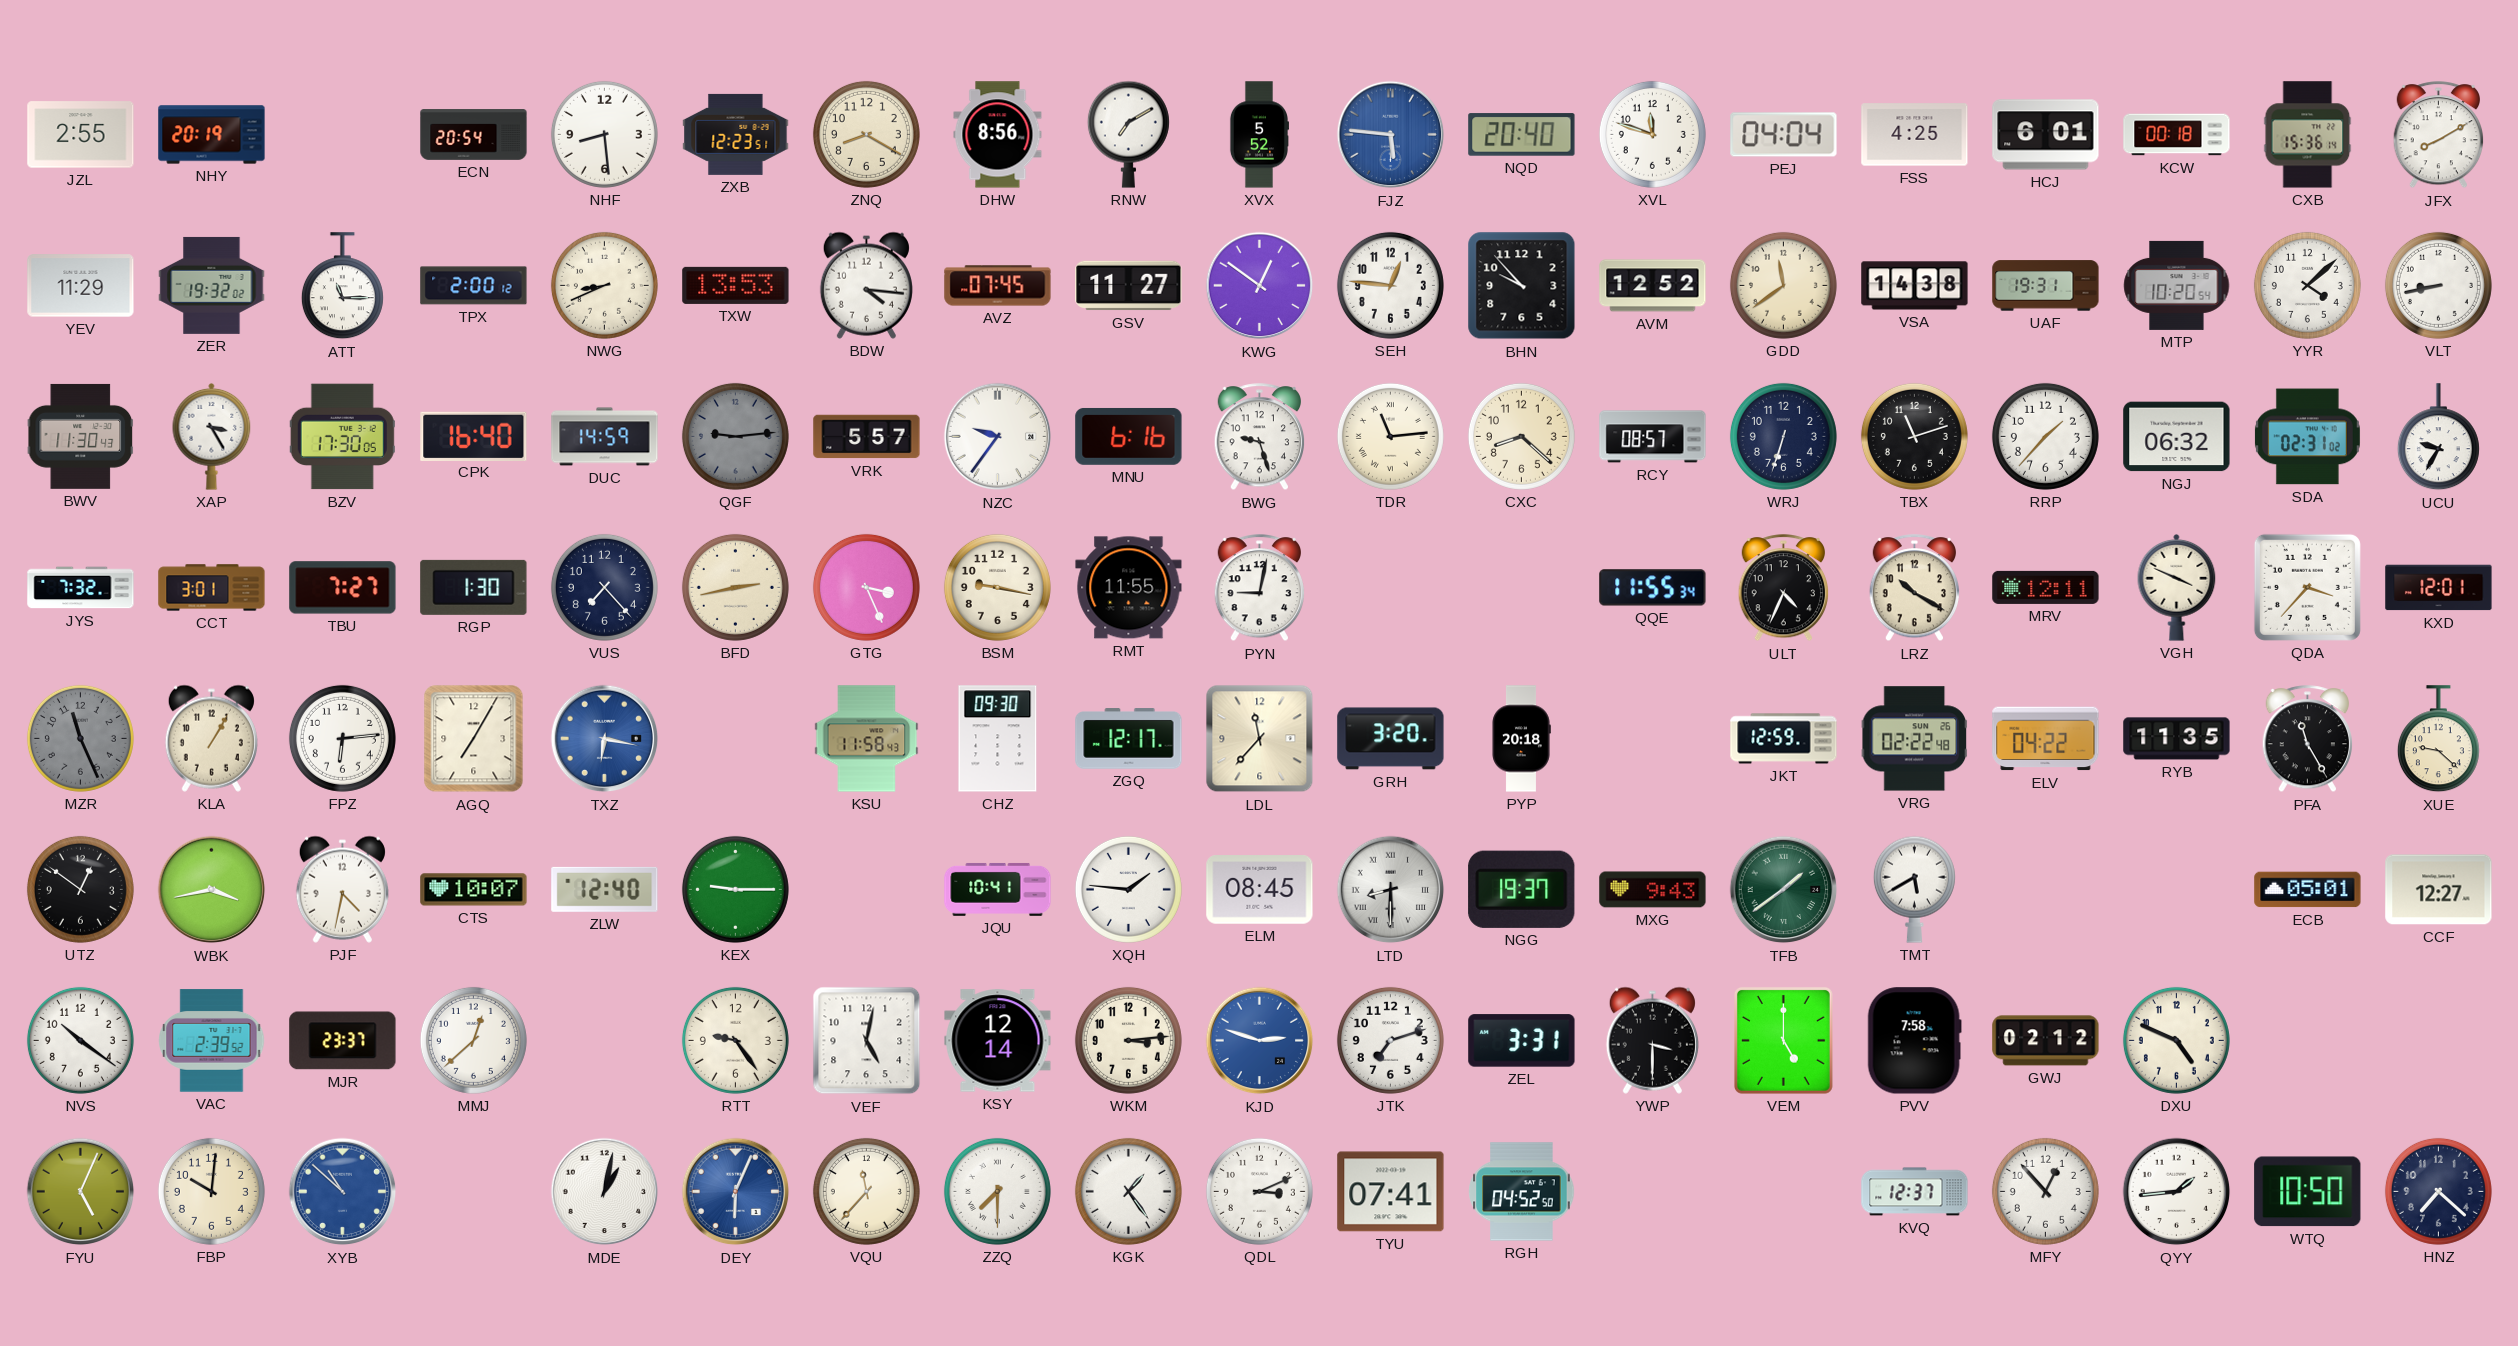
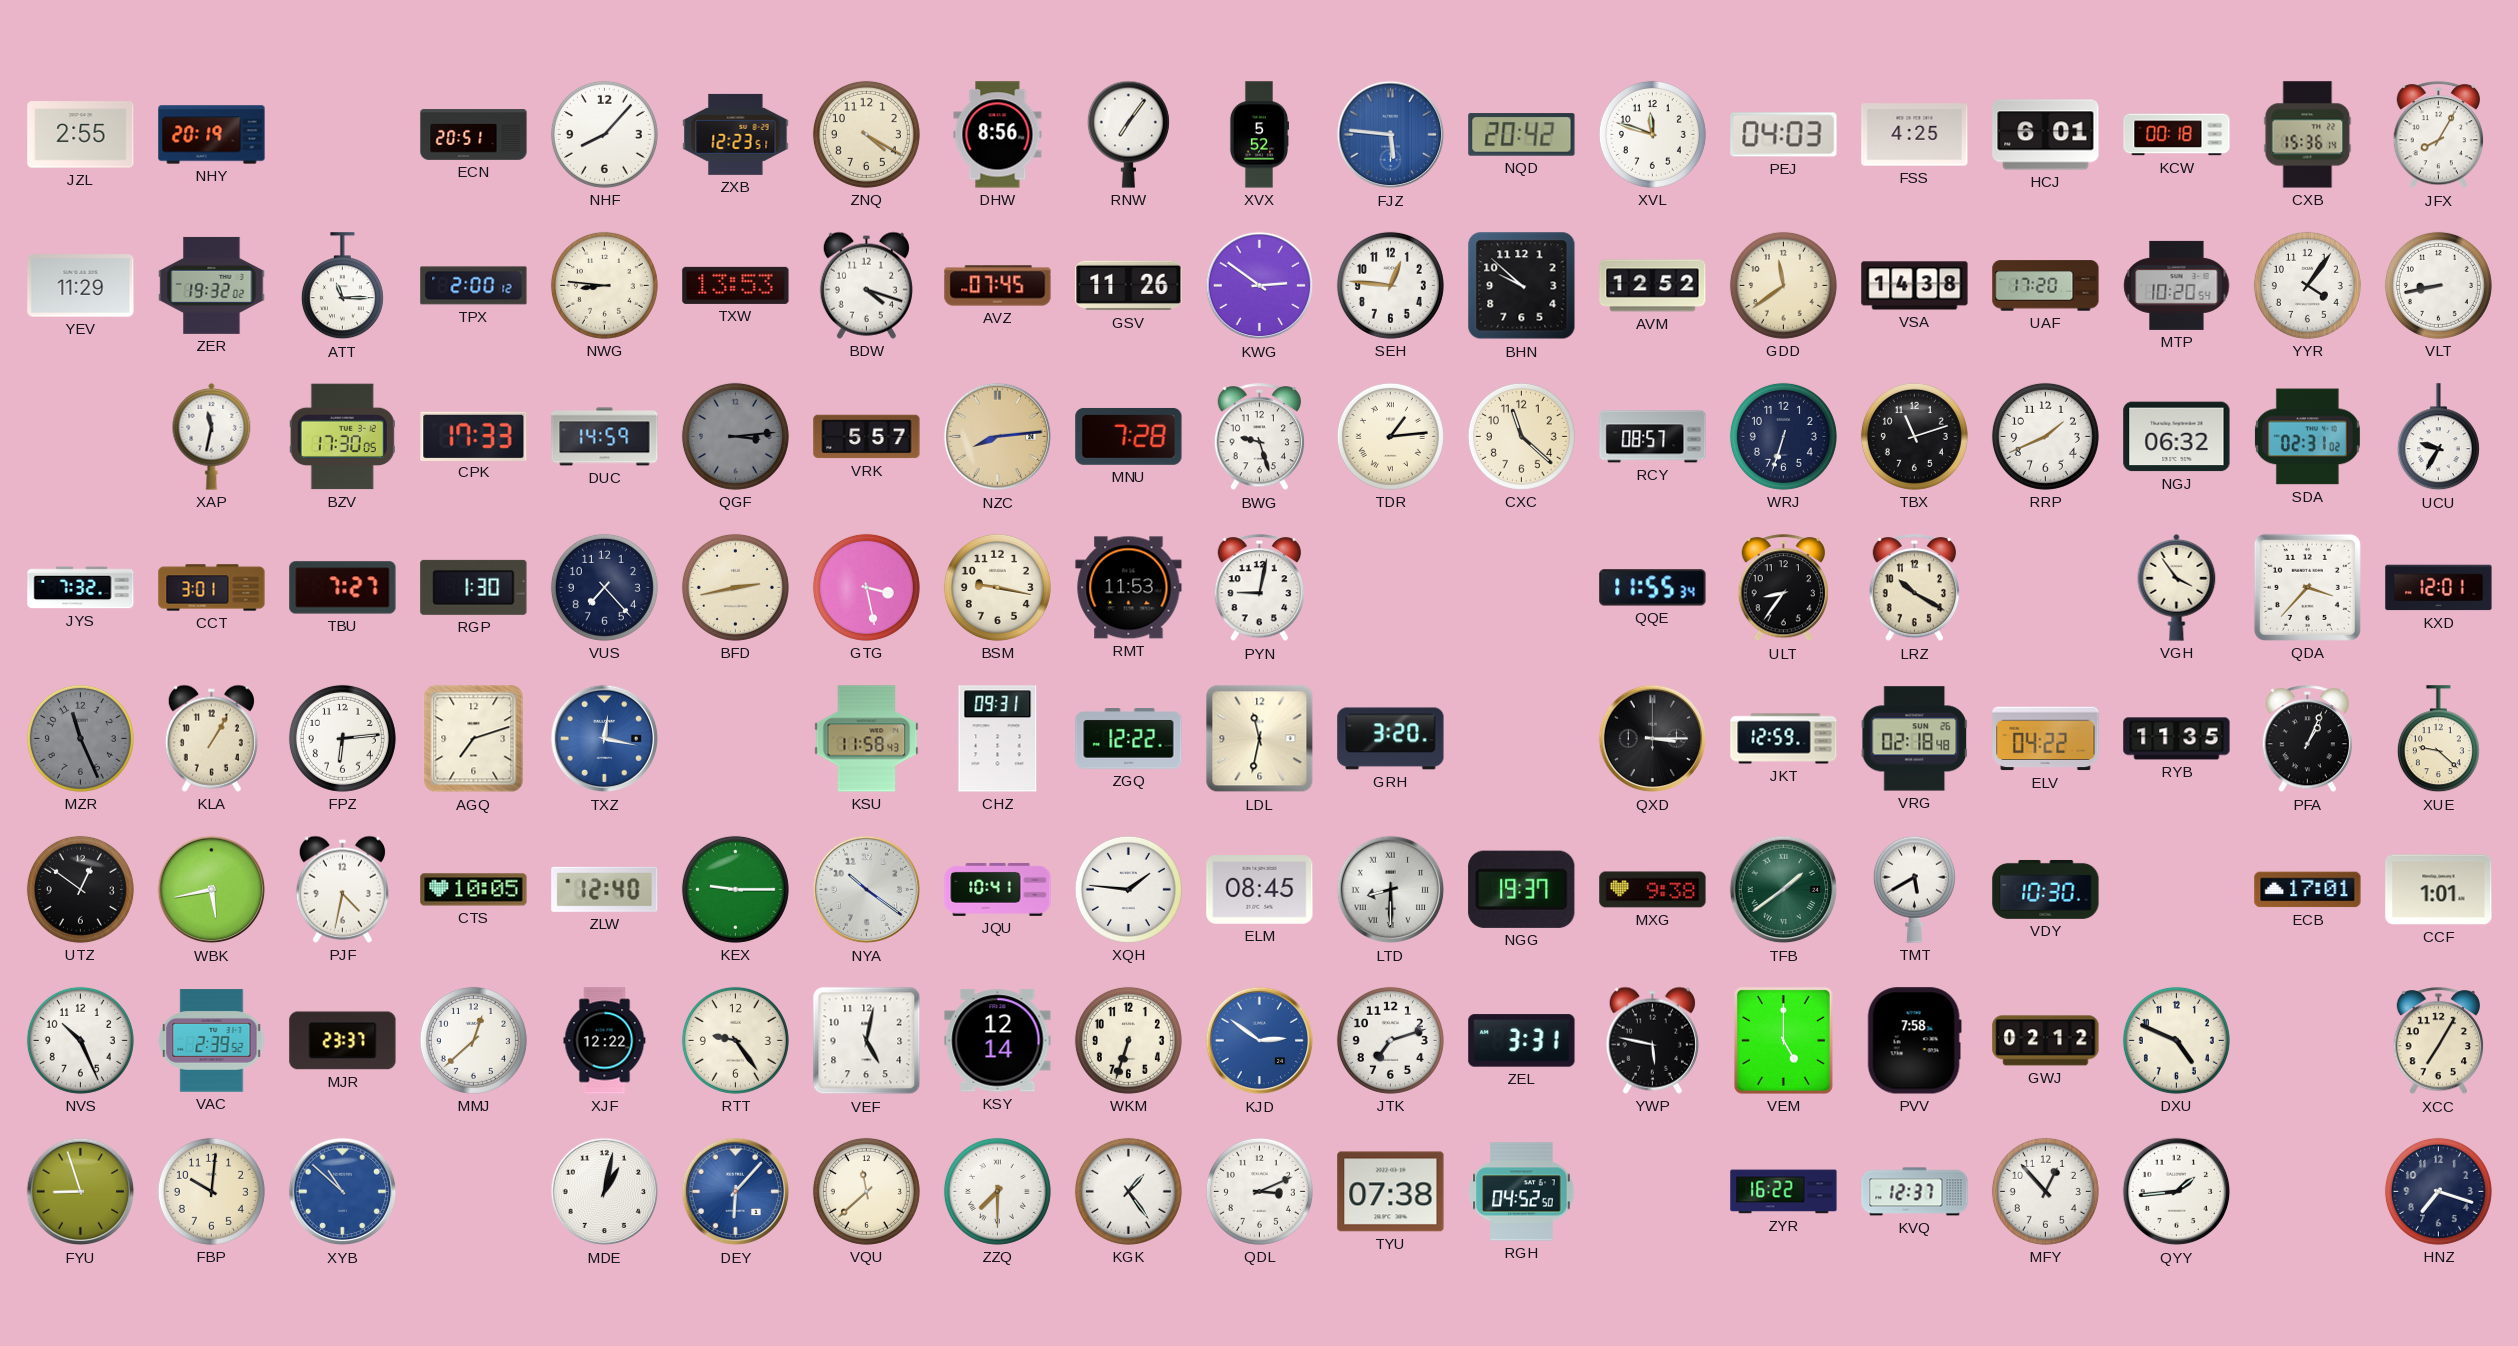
ECN: 20:54 -> 20:51
NHF: 8:29 -> 8:07
ZNQ: 8:20 -> 4:20
RNW: 7:10 -> 7:06
NQD: 20:40 -> 20:42
PEJ: 04:04 -> 04:03
JFX: 8:10 -> 8:05
NWG: 8:41 -> 8:46
BDW: 4:16 -> 4:18
GSV: 11:27 -> 11:26
KWG: 12:51 -> 2:51
BHN: 9:53 -> 9:52
UAF: 19:31 -> 17:20
YYR: 4:08 -> 4:06
BWV: 11:30 -> none
XAP: 3:25 -> 11:32
CPK: 16:40 -> 17:33
QGF: 9:14 -> 3:14
NZC: 9:36 -> 8:14
NZC dial: white -> champagne
MNU: 6:16 -> 7:28
TDR: 11:14 -> 1:14
CXC: 8:22 -> 11:22
RRP: 1:37 -> 1:41
GTG: 3:26 -> 3:28
RMT: 11:55 -> 11:53
ULT: 4:34 -> 8:36
MRV: 12:11 -> none
VGH: 3:49 -> 3:54
AGQ: 7:05 -> 7:12
TXZ: 6:17 -> 12:17
CHZ: 09:30 -> 09:31
ZGQ: 12:17 -> 12:22
LDL: 11:37 -> 11:32
PYP: 20:18 -> none
QXD: none -> 3:15
VRG: 02:22 -> 02:18
PFA: 11:25 -> 1:04
WBK: 3:43 -> 5:43
CTS: 10:07 -> 10:05
NYA: none -> 10:21
MXG: 9:43 -> 9:38
VDY: none -> 10:30
ECB: 05:01 -> 17:01
CCF: 12:27 -> 1:01
NVS: 10:21 -> 10:26
XJF: none -> 12:22
WKM: 3:14 -> 6:33
KJD: 2:48 -> 2:51
YWP: 3:30 -> 5:47
XCC: none -> 7:05
FYU: 5:04 -> 8:57
DEY: 6:04 -> 6:07
VQU: 11:37 -> 11:38
TYU: 07:41 -> 07:38
ZYR: none -> 16:22
WTQ: 10:50 -> none
HNZ: 7:22 -> 7:18
